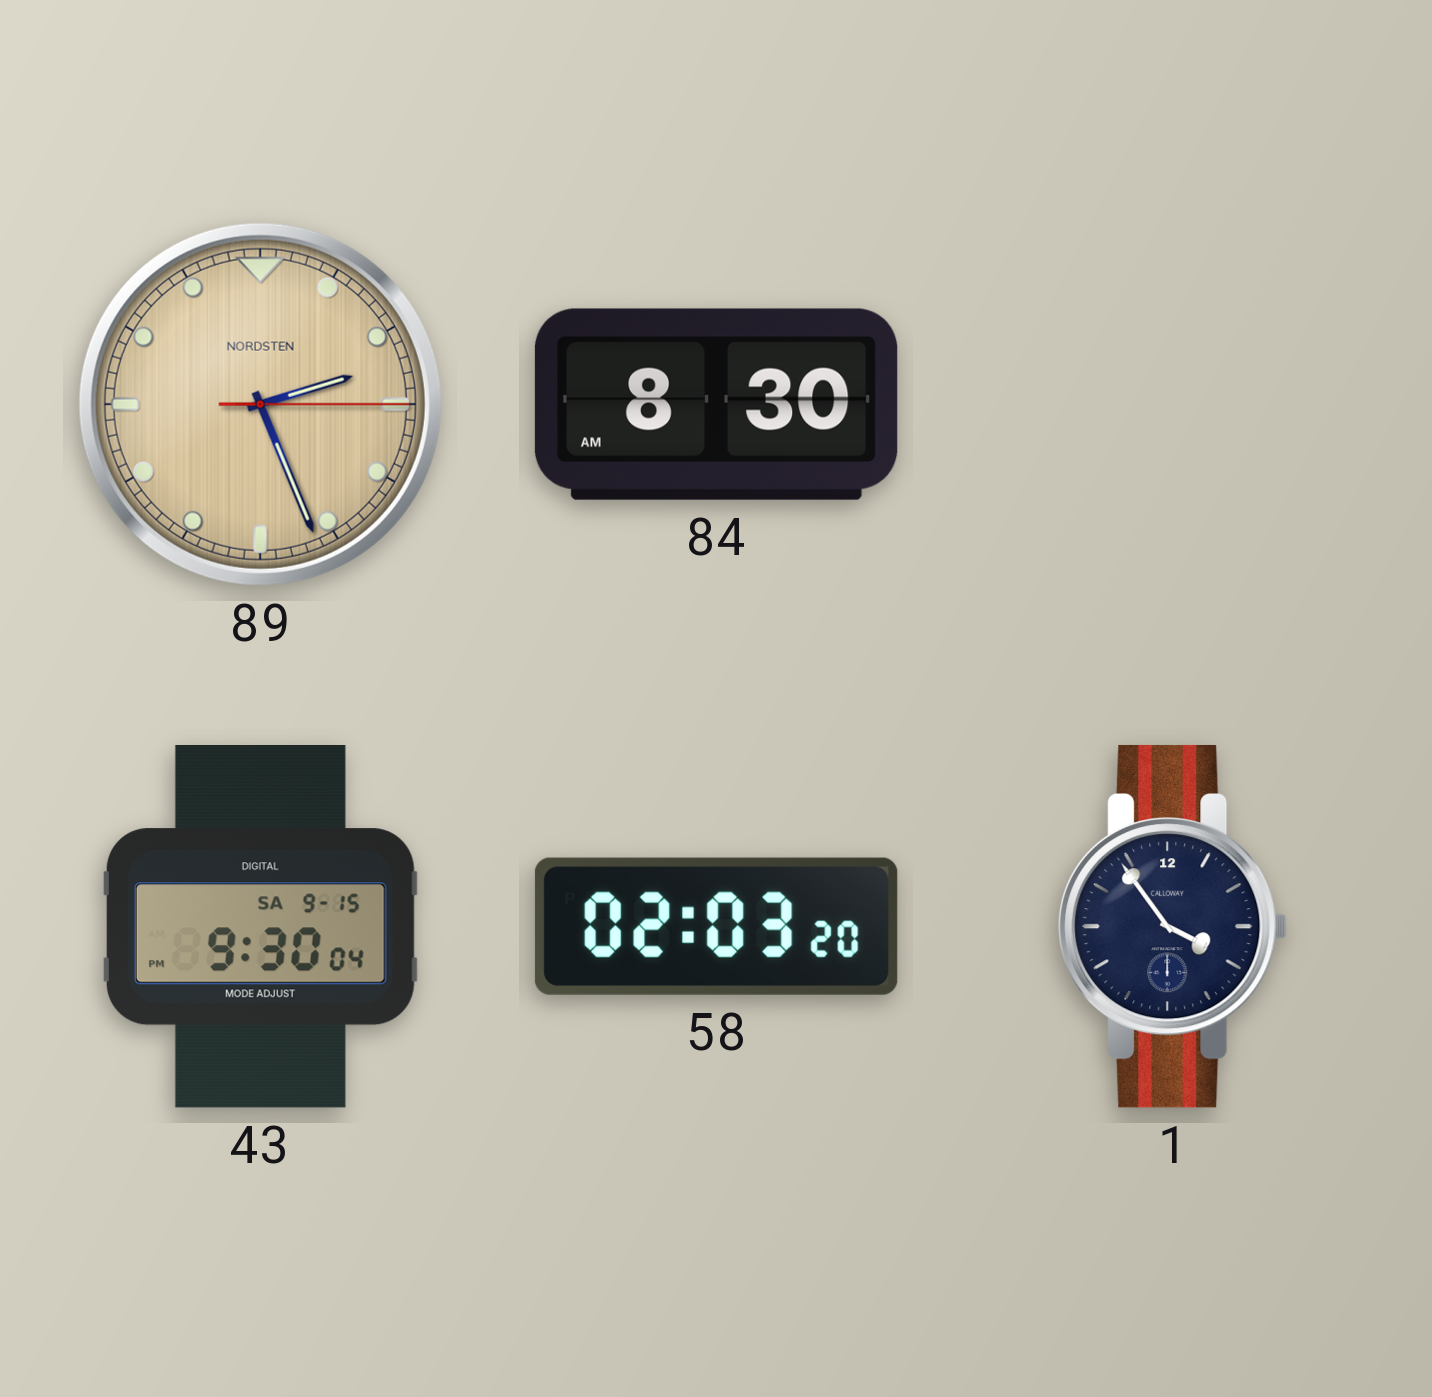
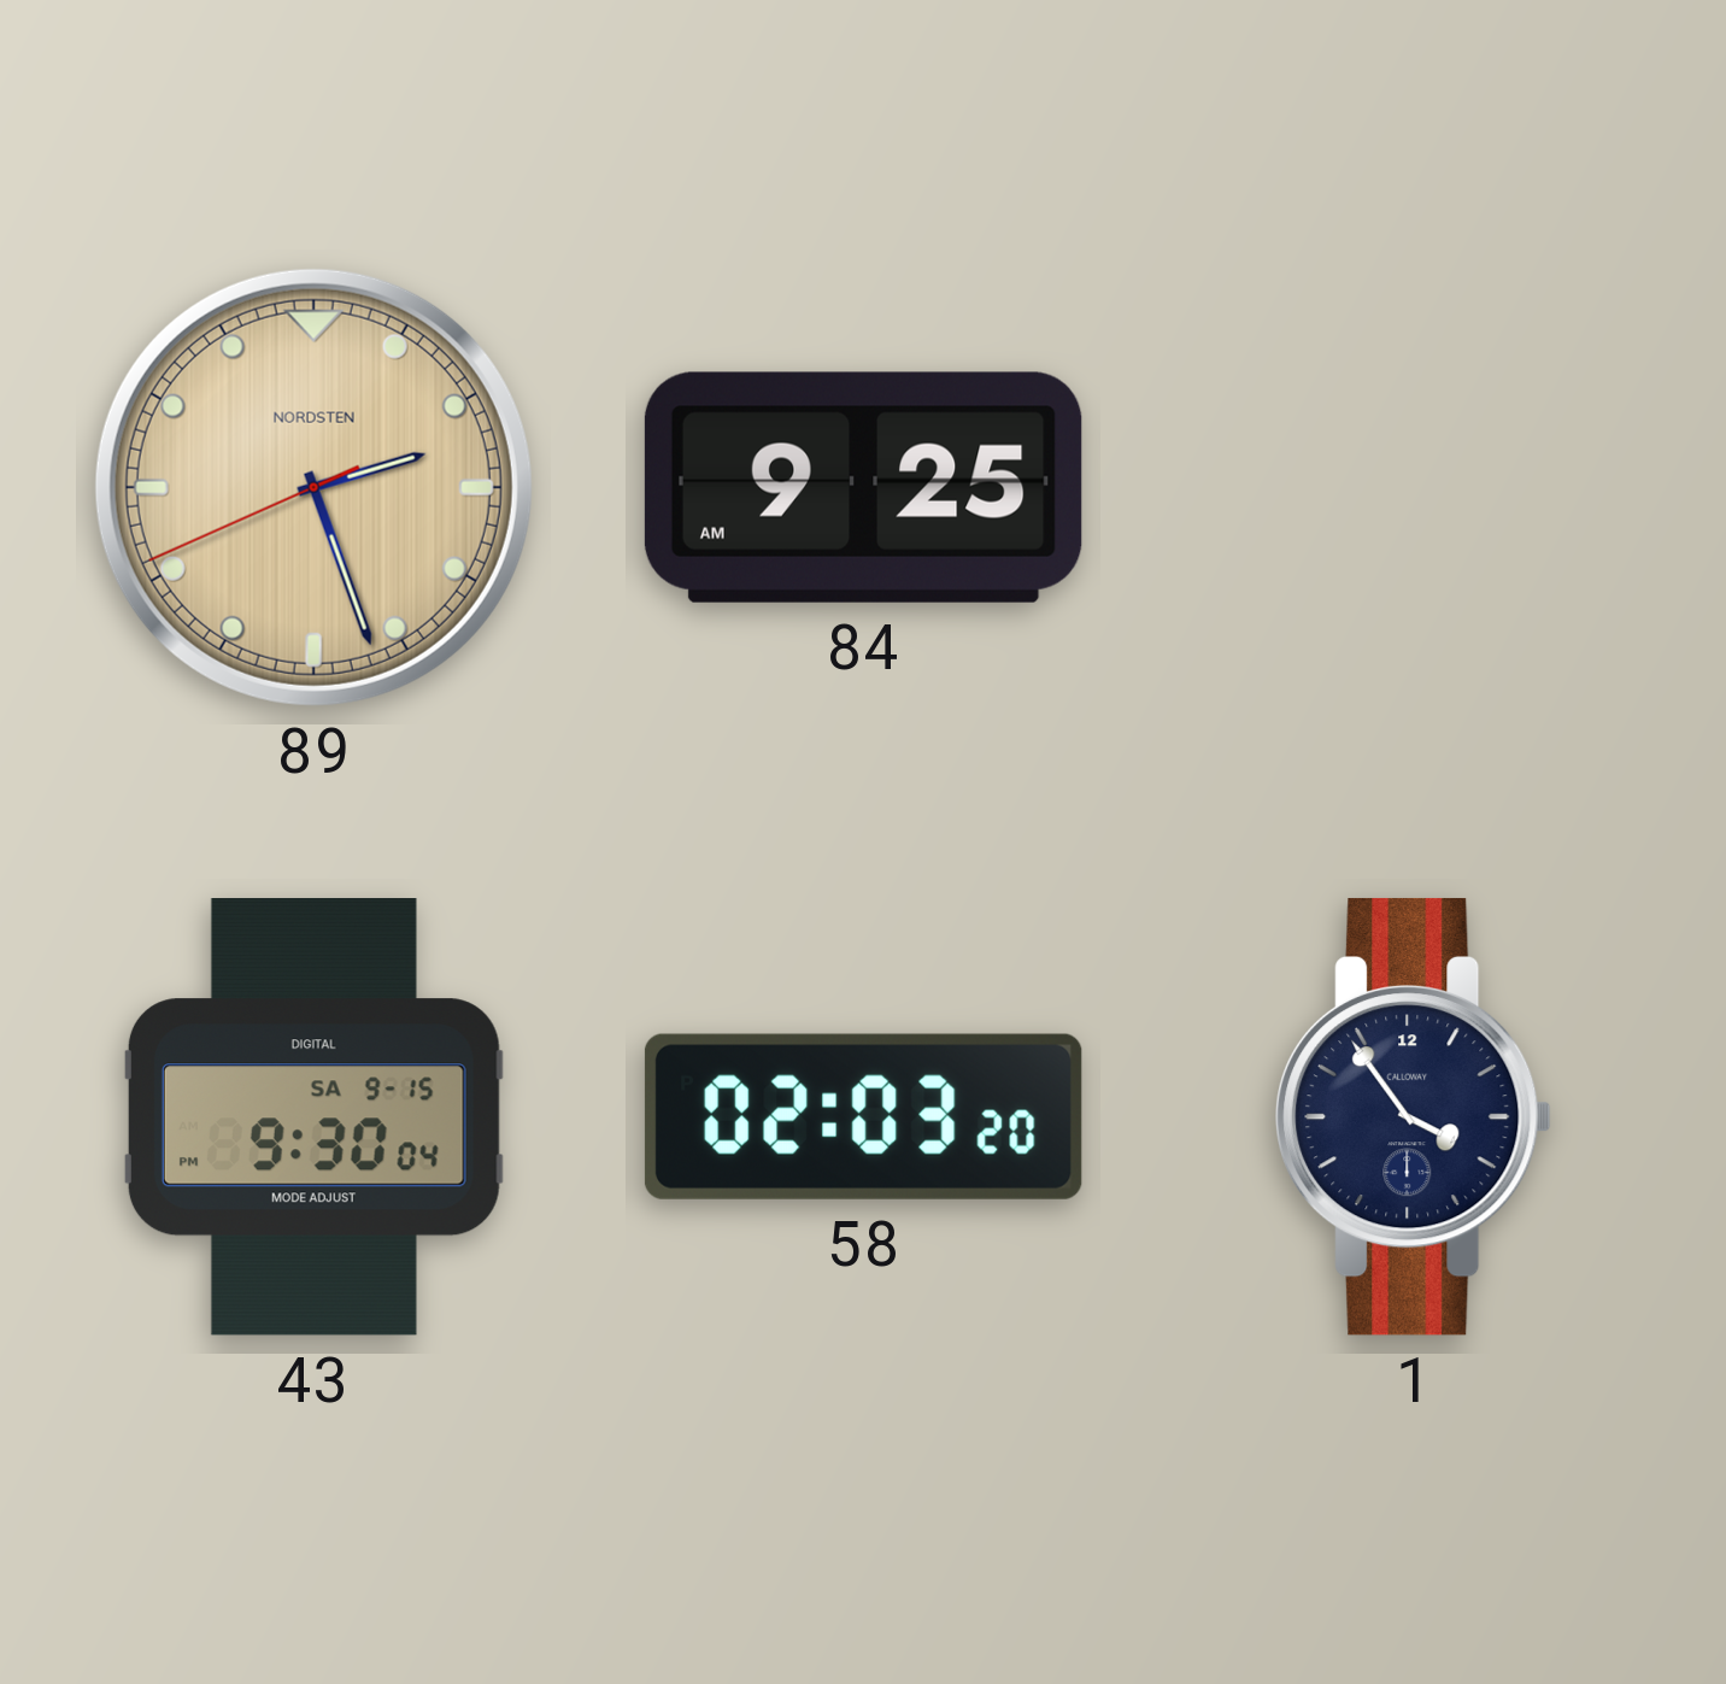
89: 2:26:15 -> 2:26:41
84: 8:30 -> 9:25
